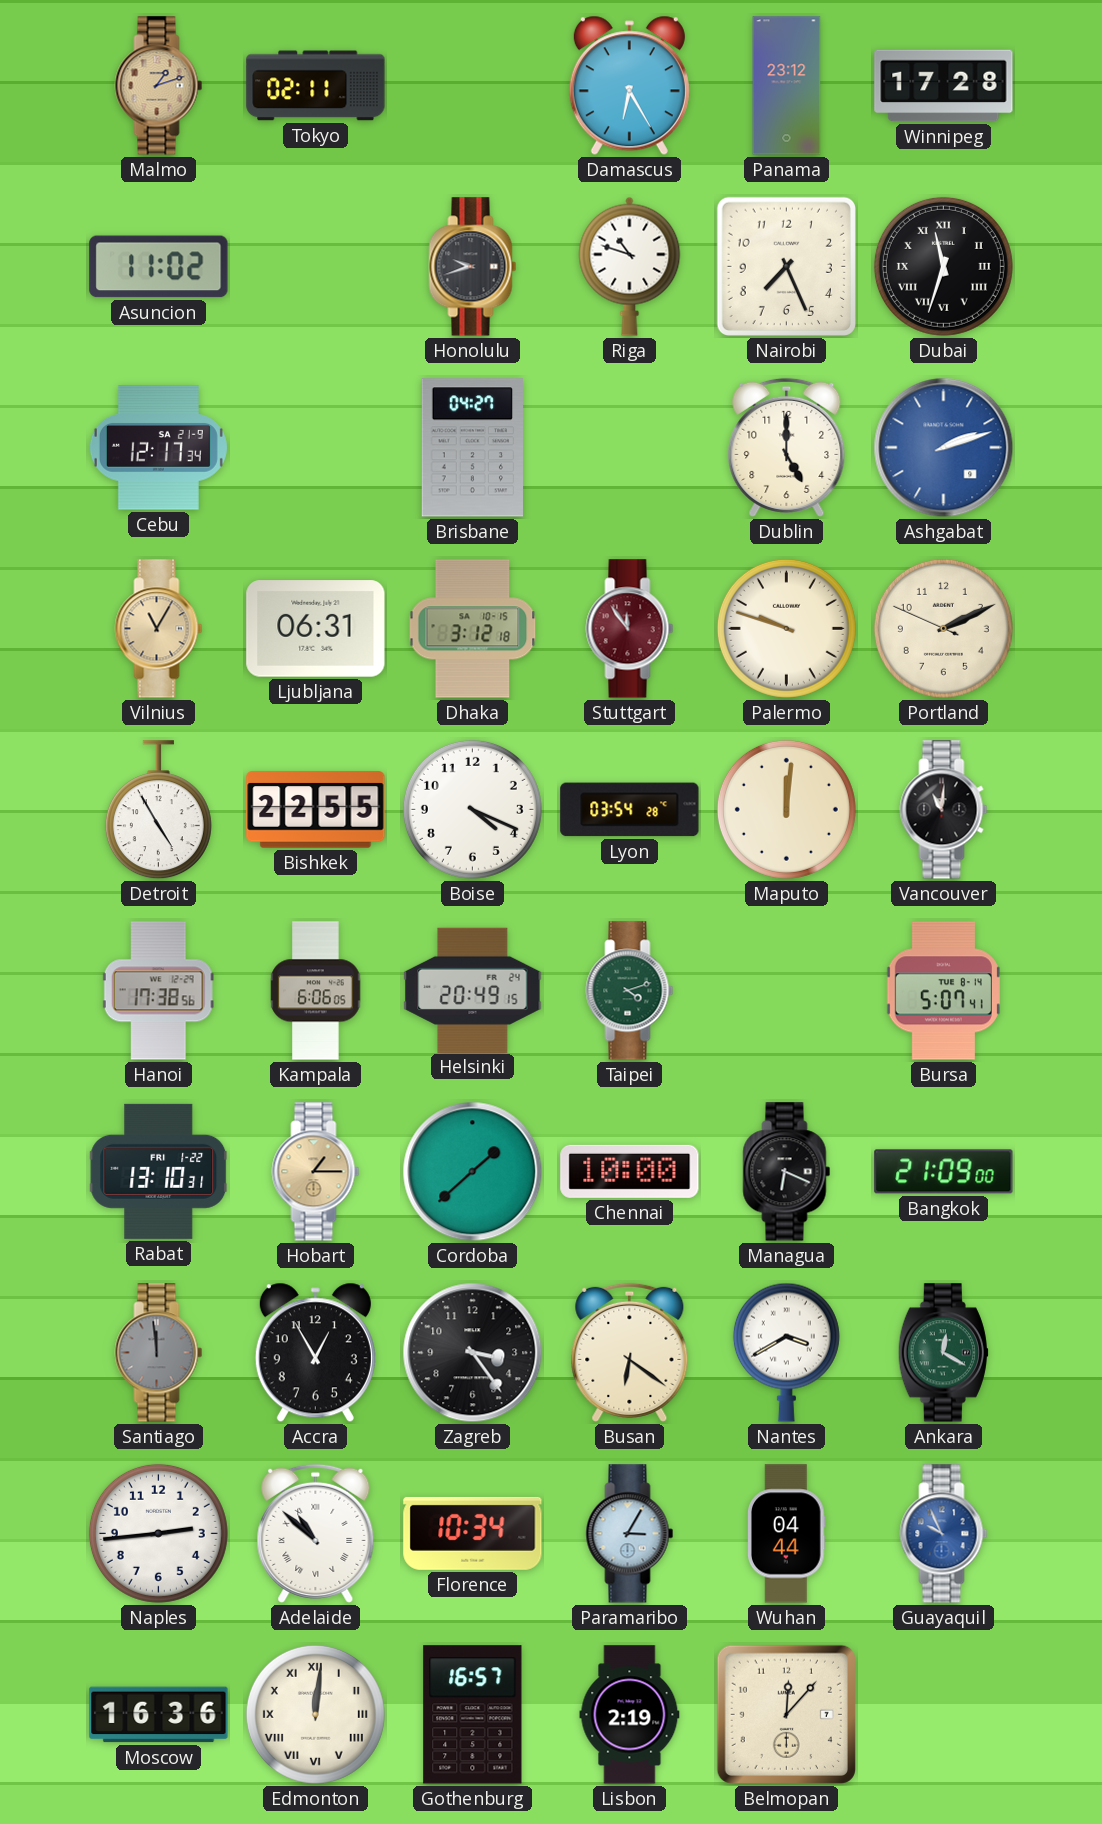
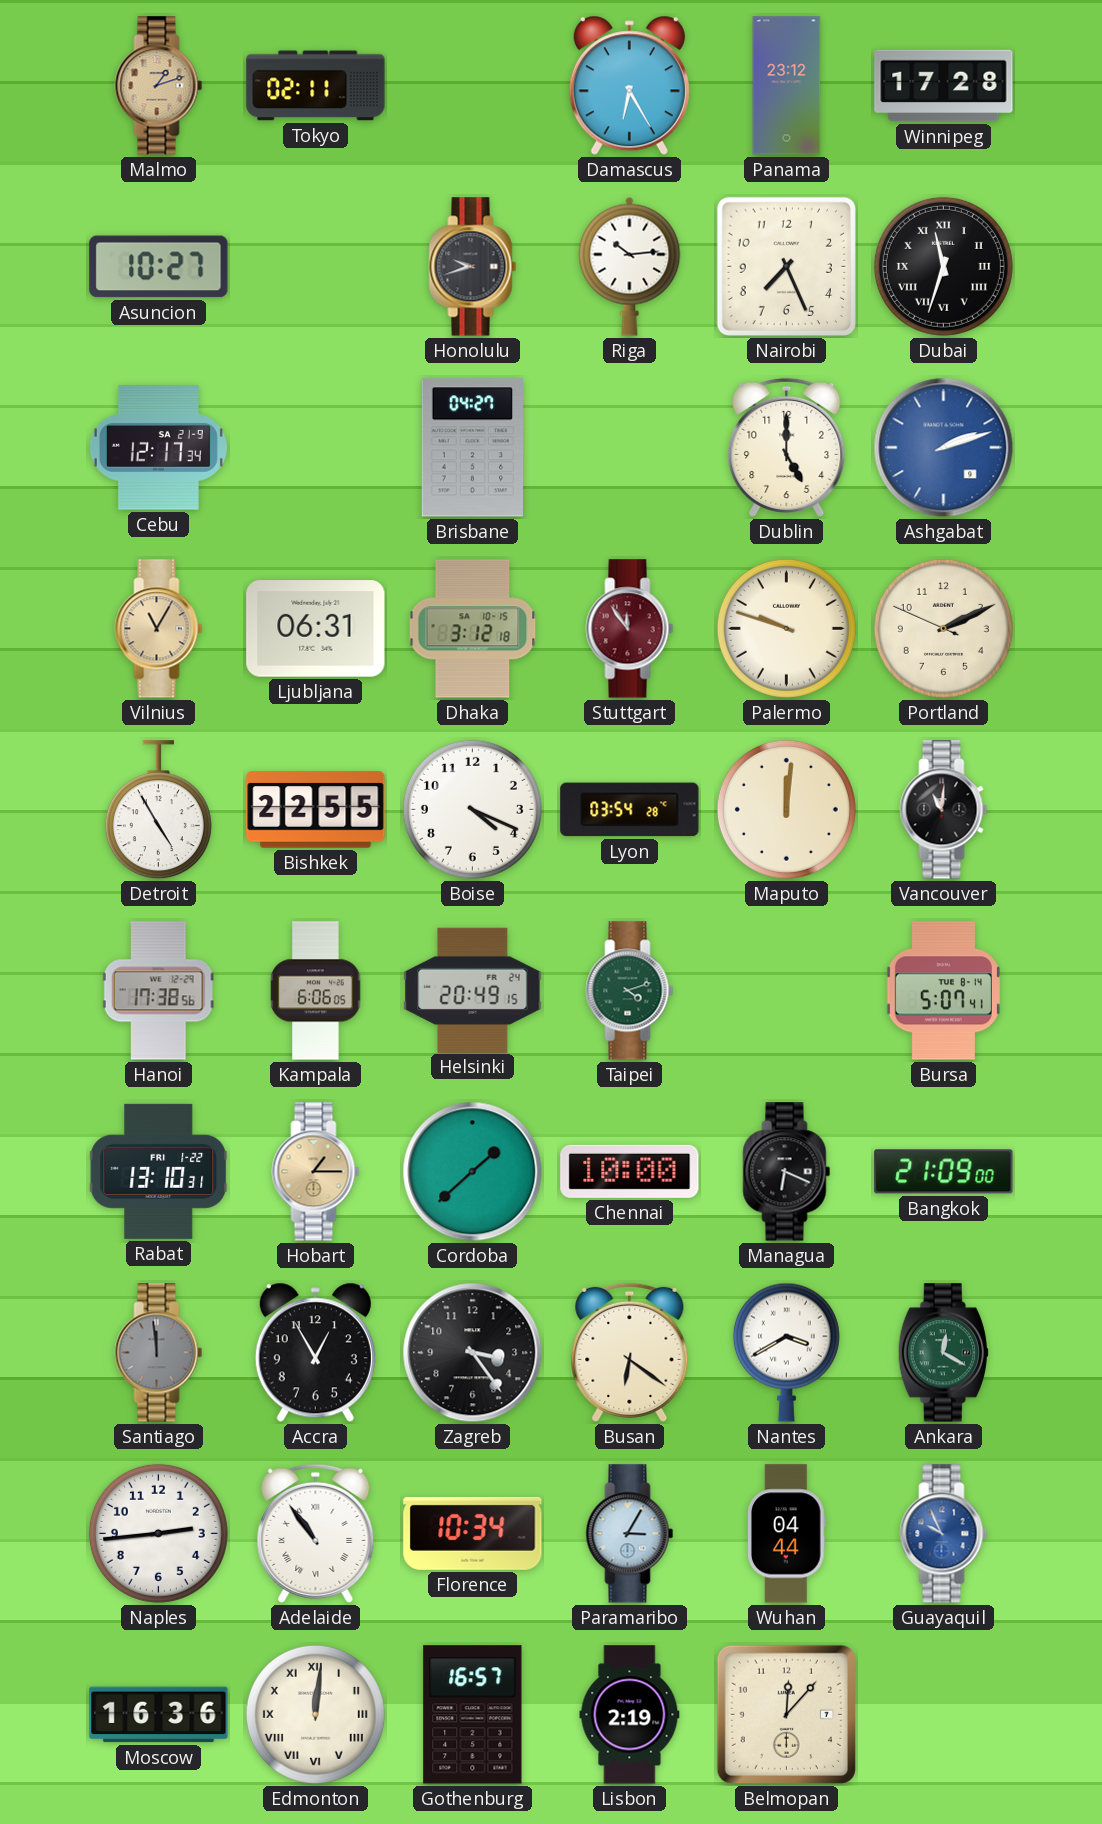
Asuncion: 11:02 -> 10:27
Riga: 10:48 -> 10:14
Adelaide: 10:52 -> 10:54
